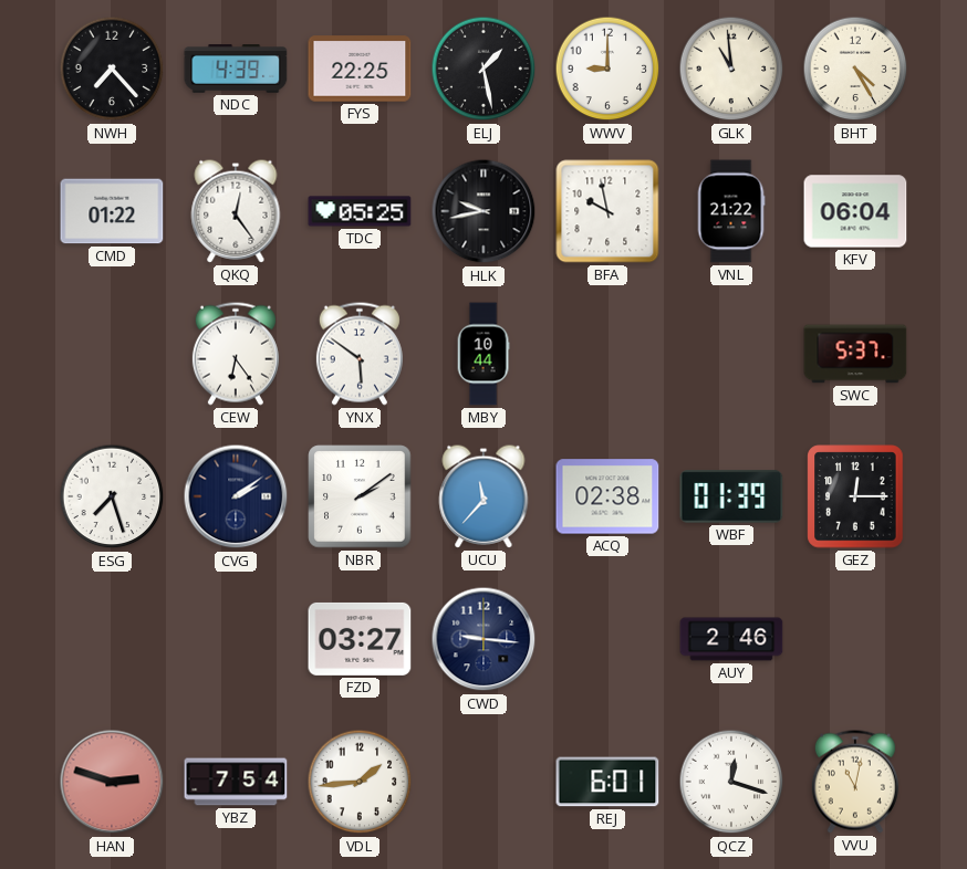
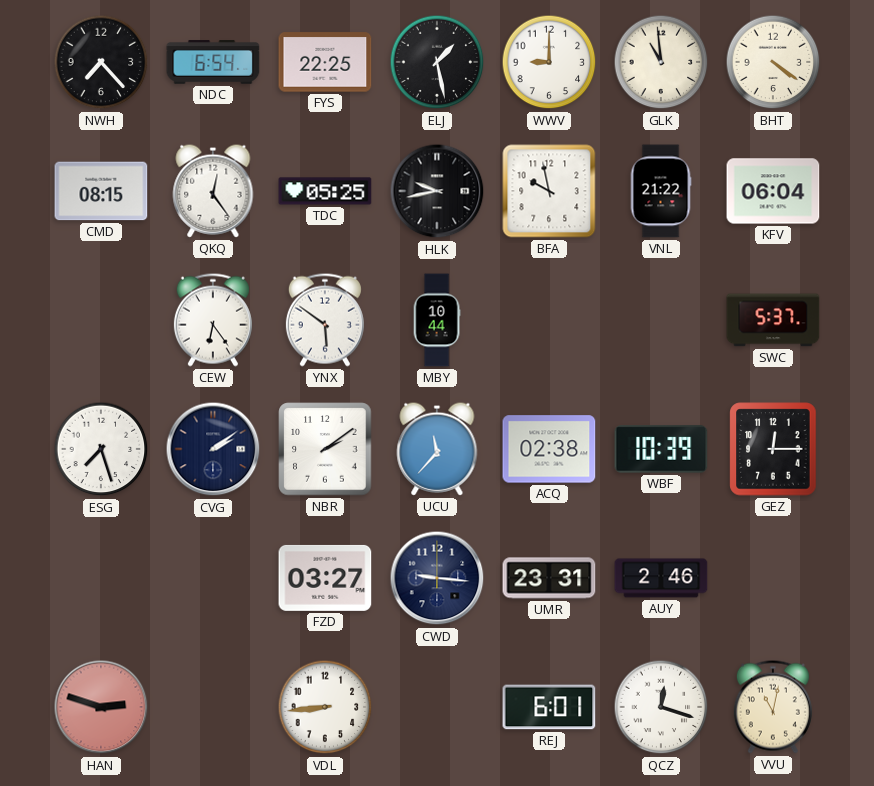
NDC: 4:39 -> 6:54
BHT: 4:25 -> 4:21
CMD: 01:22 -> 08:15
WBF: 01:39 -> 10:39
UMR: none -> 23:31
YBZ: 7:54 -> none
VDL: 1:44 -> 8:44
